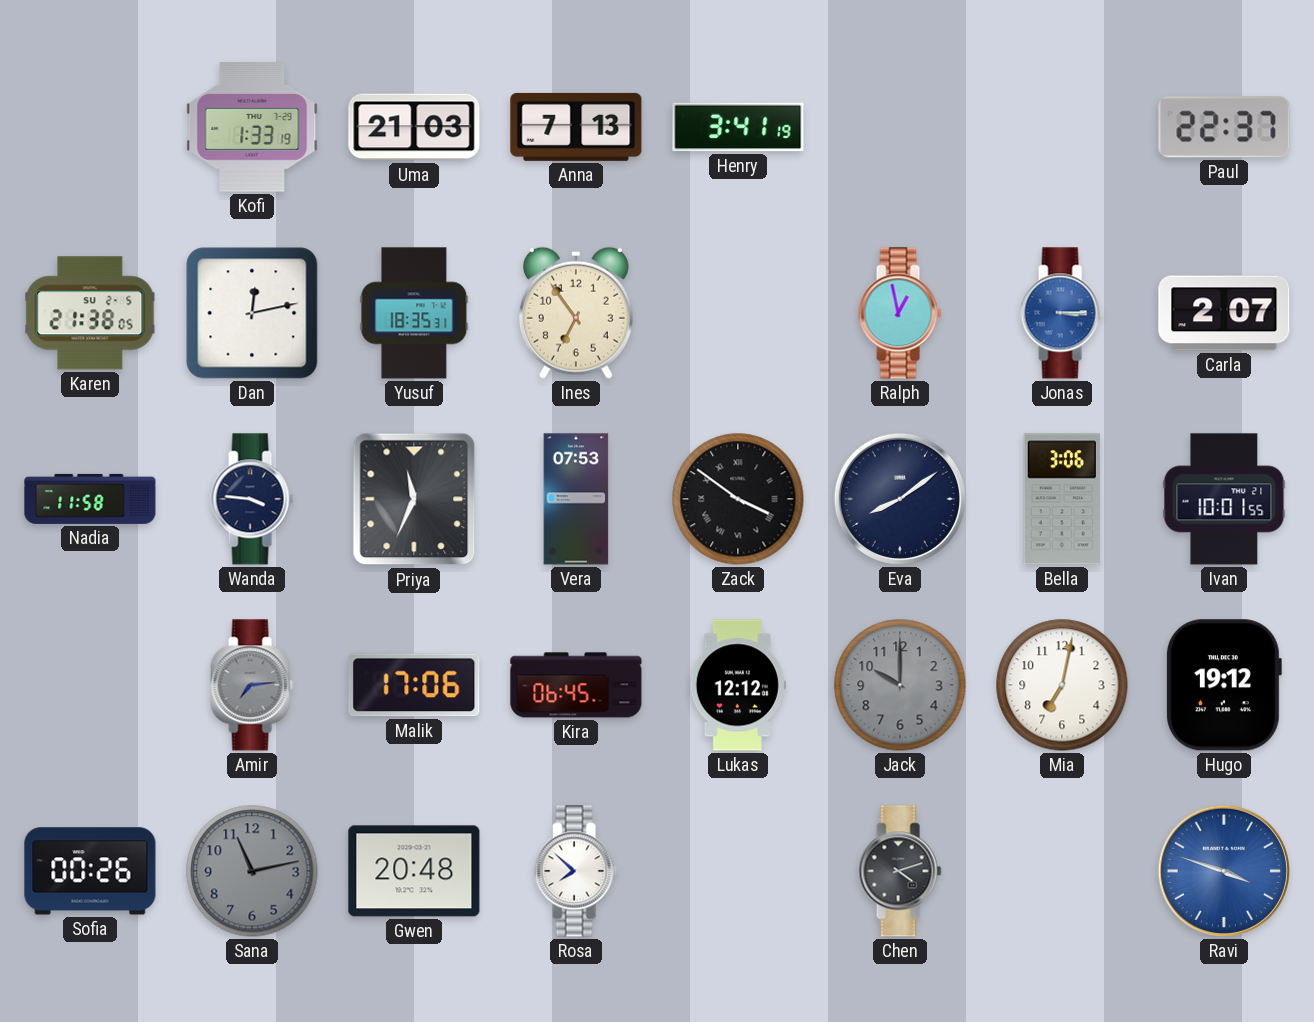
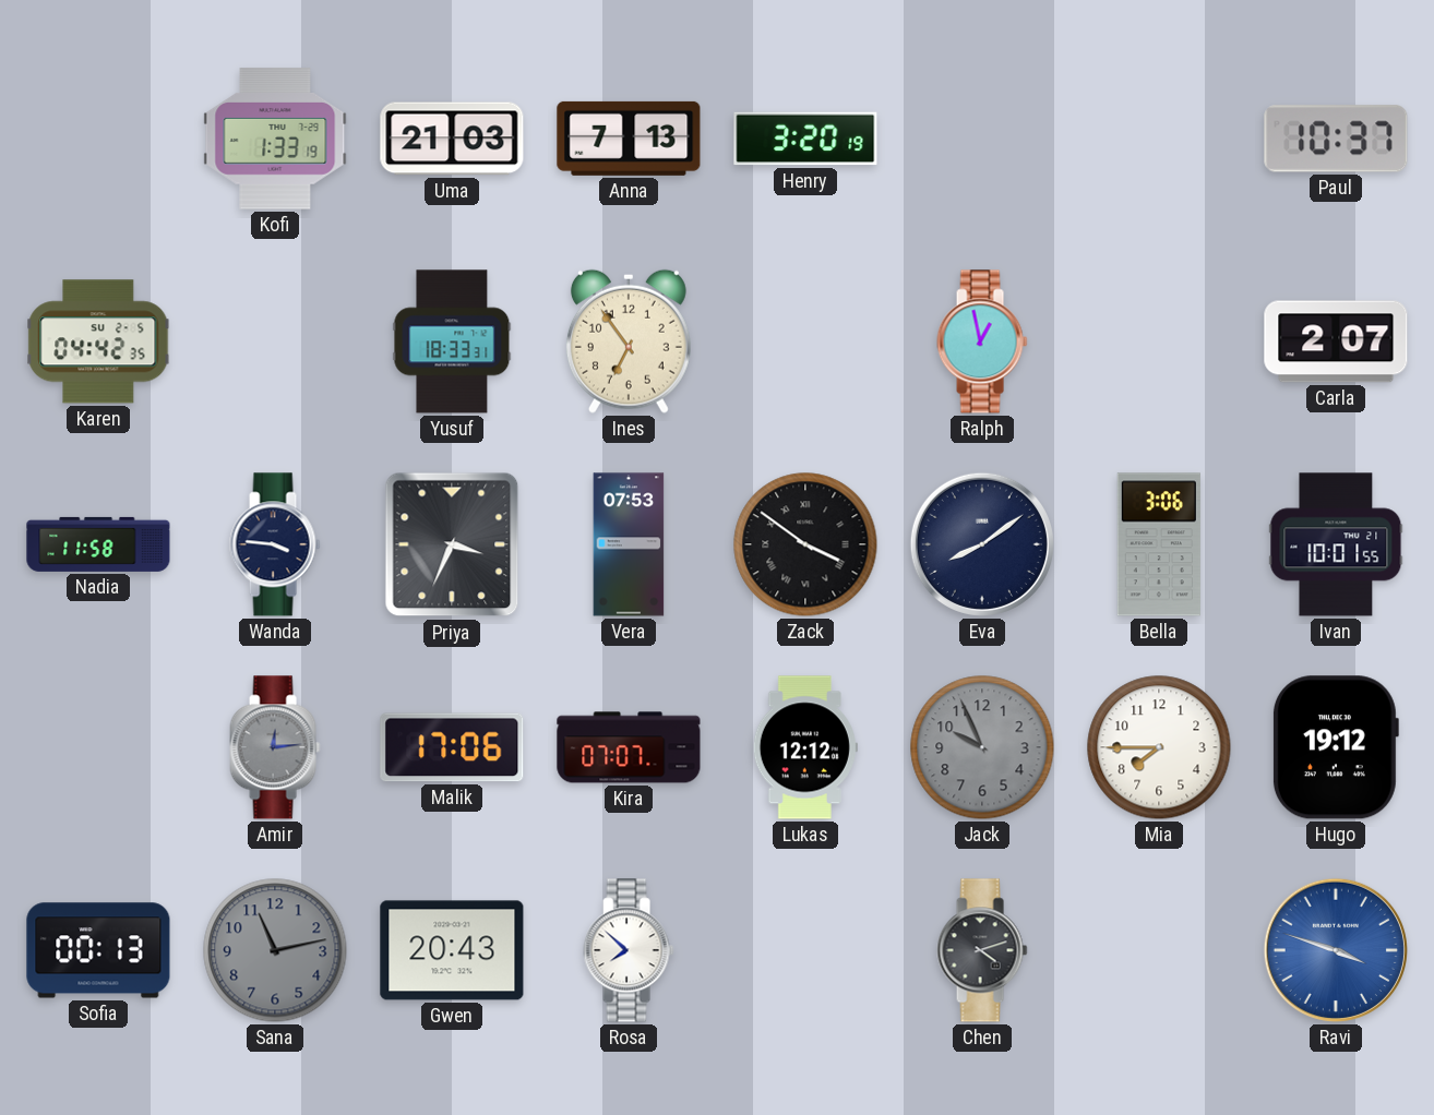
Henry: 3:41 -> 3:20
Paul: 22:37 -> 10:37
Karen: 21:38 -> 04:42
Dan: 12:13 -> none
Yusuf: 18:35 -> 18:33
Jonas: 3:15 -> none
Priya: 11:34 -> 3:34
Amir: 7:14 -> 12:14
Kira: 06:45 -> 07:07
Jack: 10:00 -> 9:56
Mia: 7:02 -> 7:45
Sofia: 00:26 -> 00:13
Gwen: 20:48 -> 20:43
